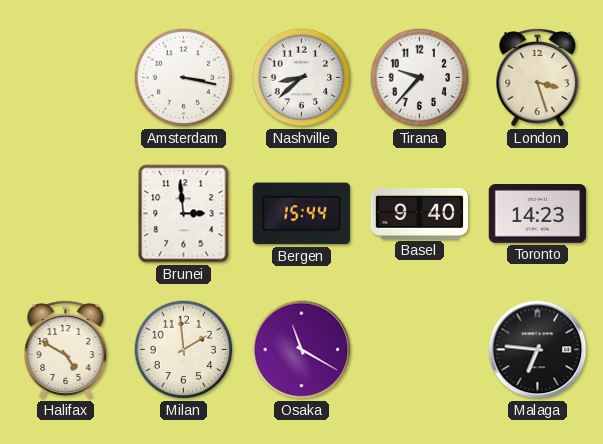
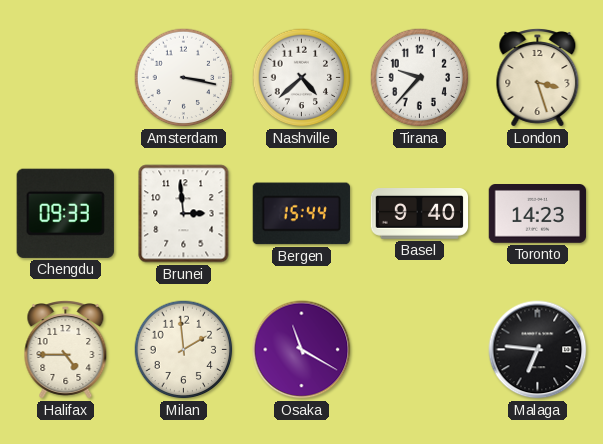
Nashville: 8:38 -> 4:38
Chengdu: none -> 09:33
Halifax: 4:50 -> 4:45
